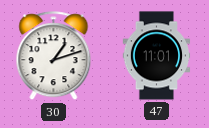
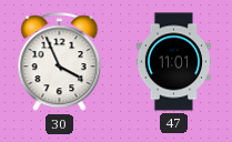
30: 1:12 -> 3:56
